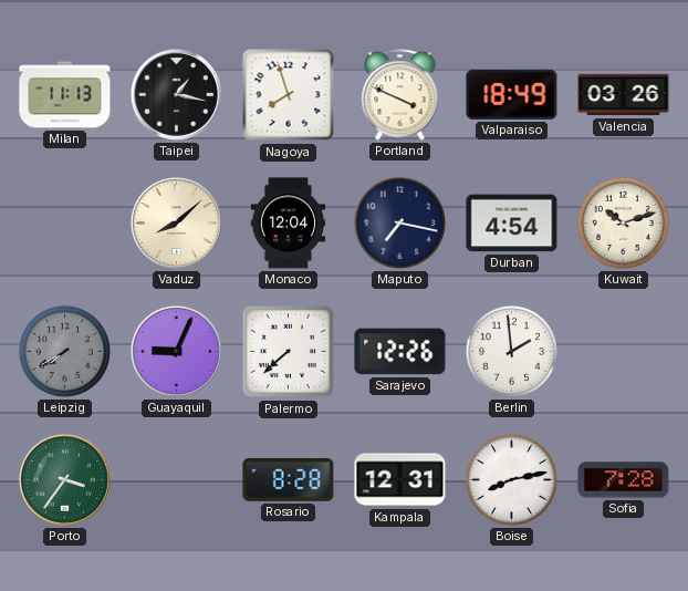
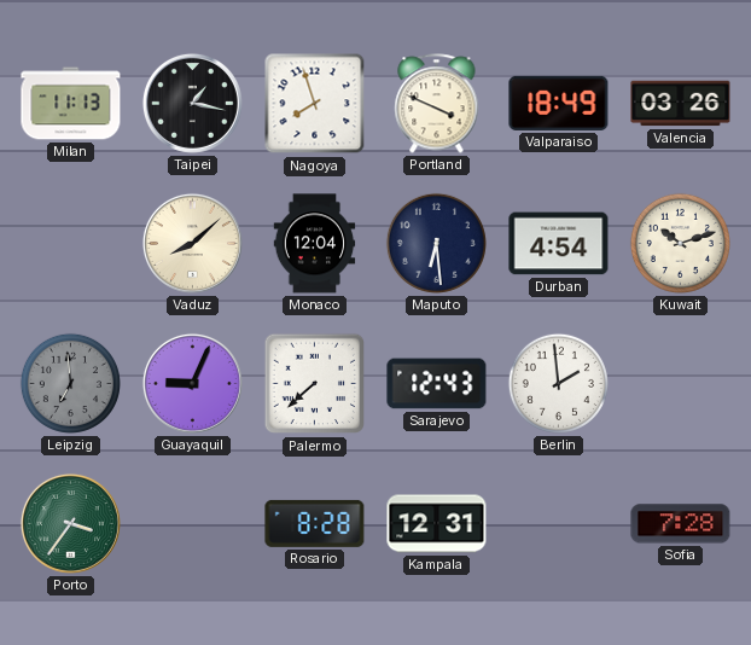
Maputo: 7:17 -> 6:29
Leipzig: 7:40 -> 6:59
Sarajevo: 12:26 -> 12:43
Boise: 8:13 -> none
